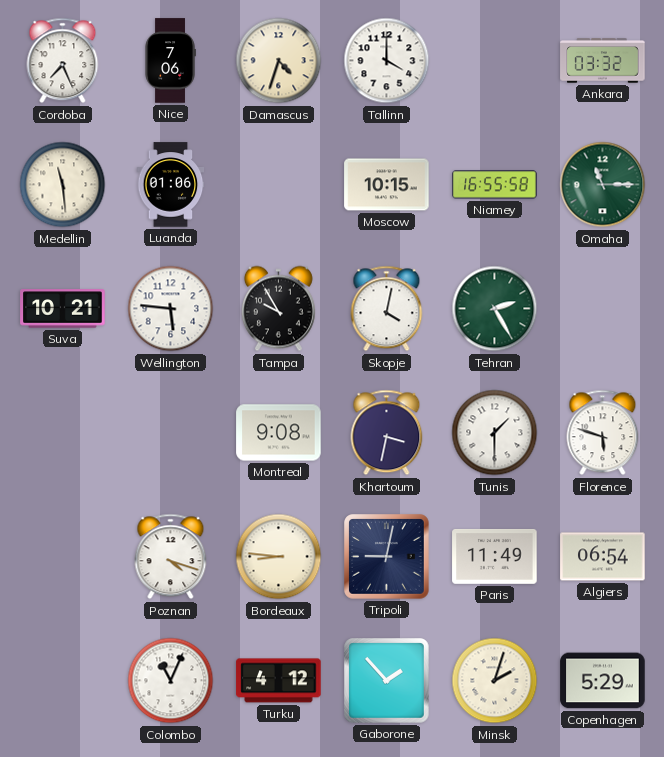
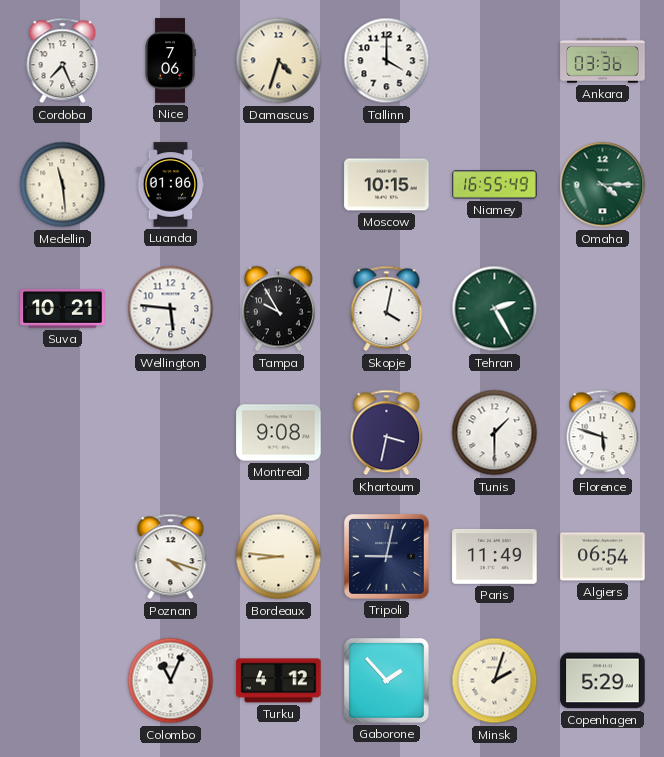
Ankara: 03:32 -> 03:36
Niamey: 16:55:58 -> 16:55:49
Omaha: 11:15 -> 4:15
